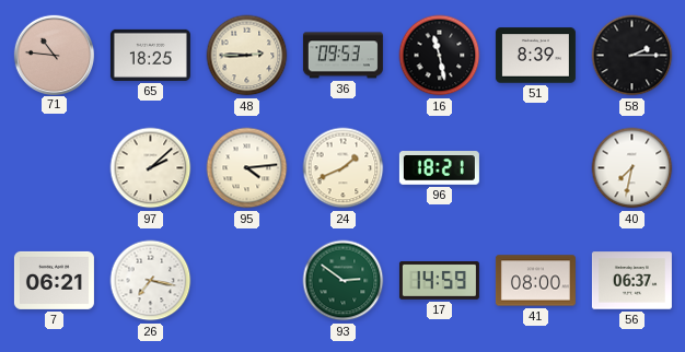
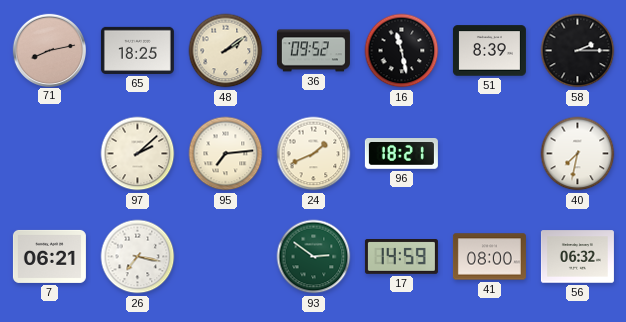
71: 10:46 -> 8:13
48: 2:45 -> 2:09
36: 09:53 -> 09:52
95: 4:14 -> 7:14
56: 06:37 -> 06:32
